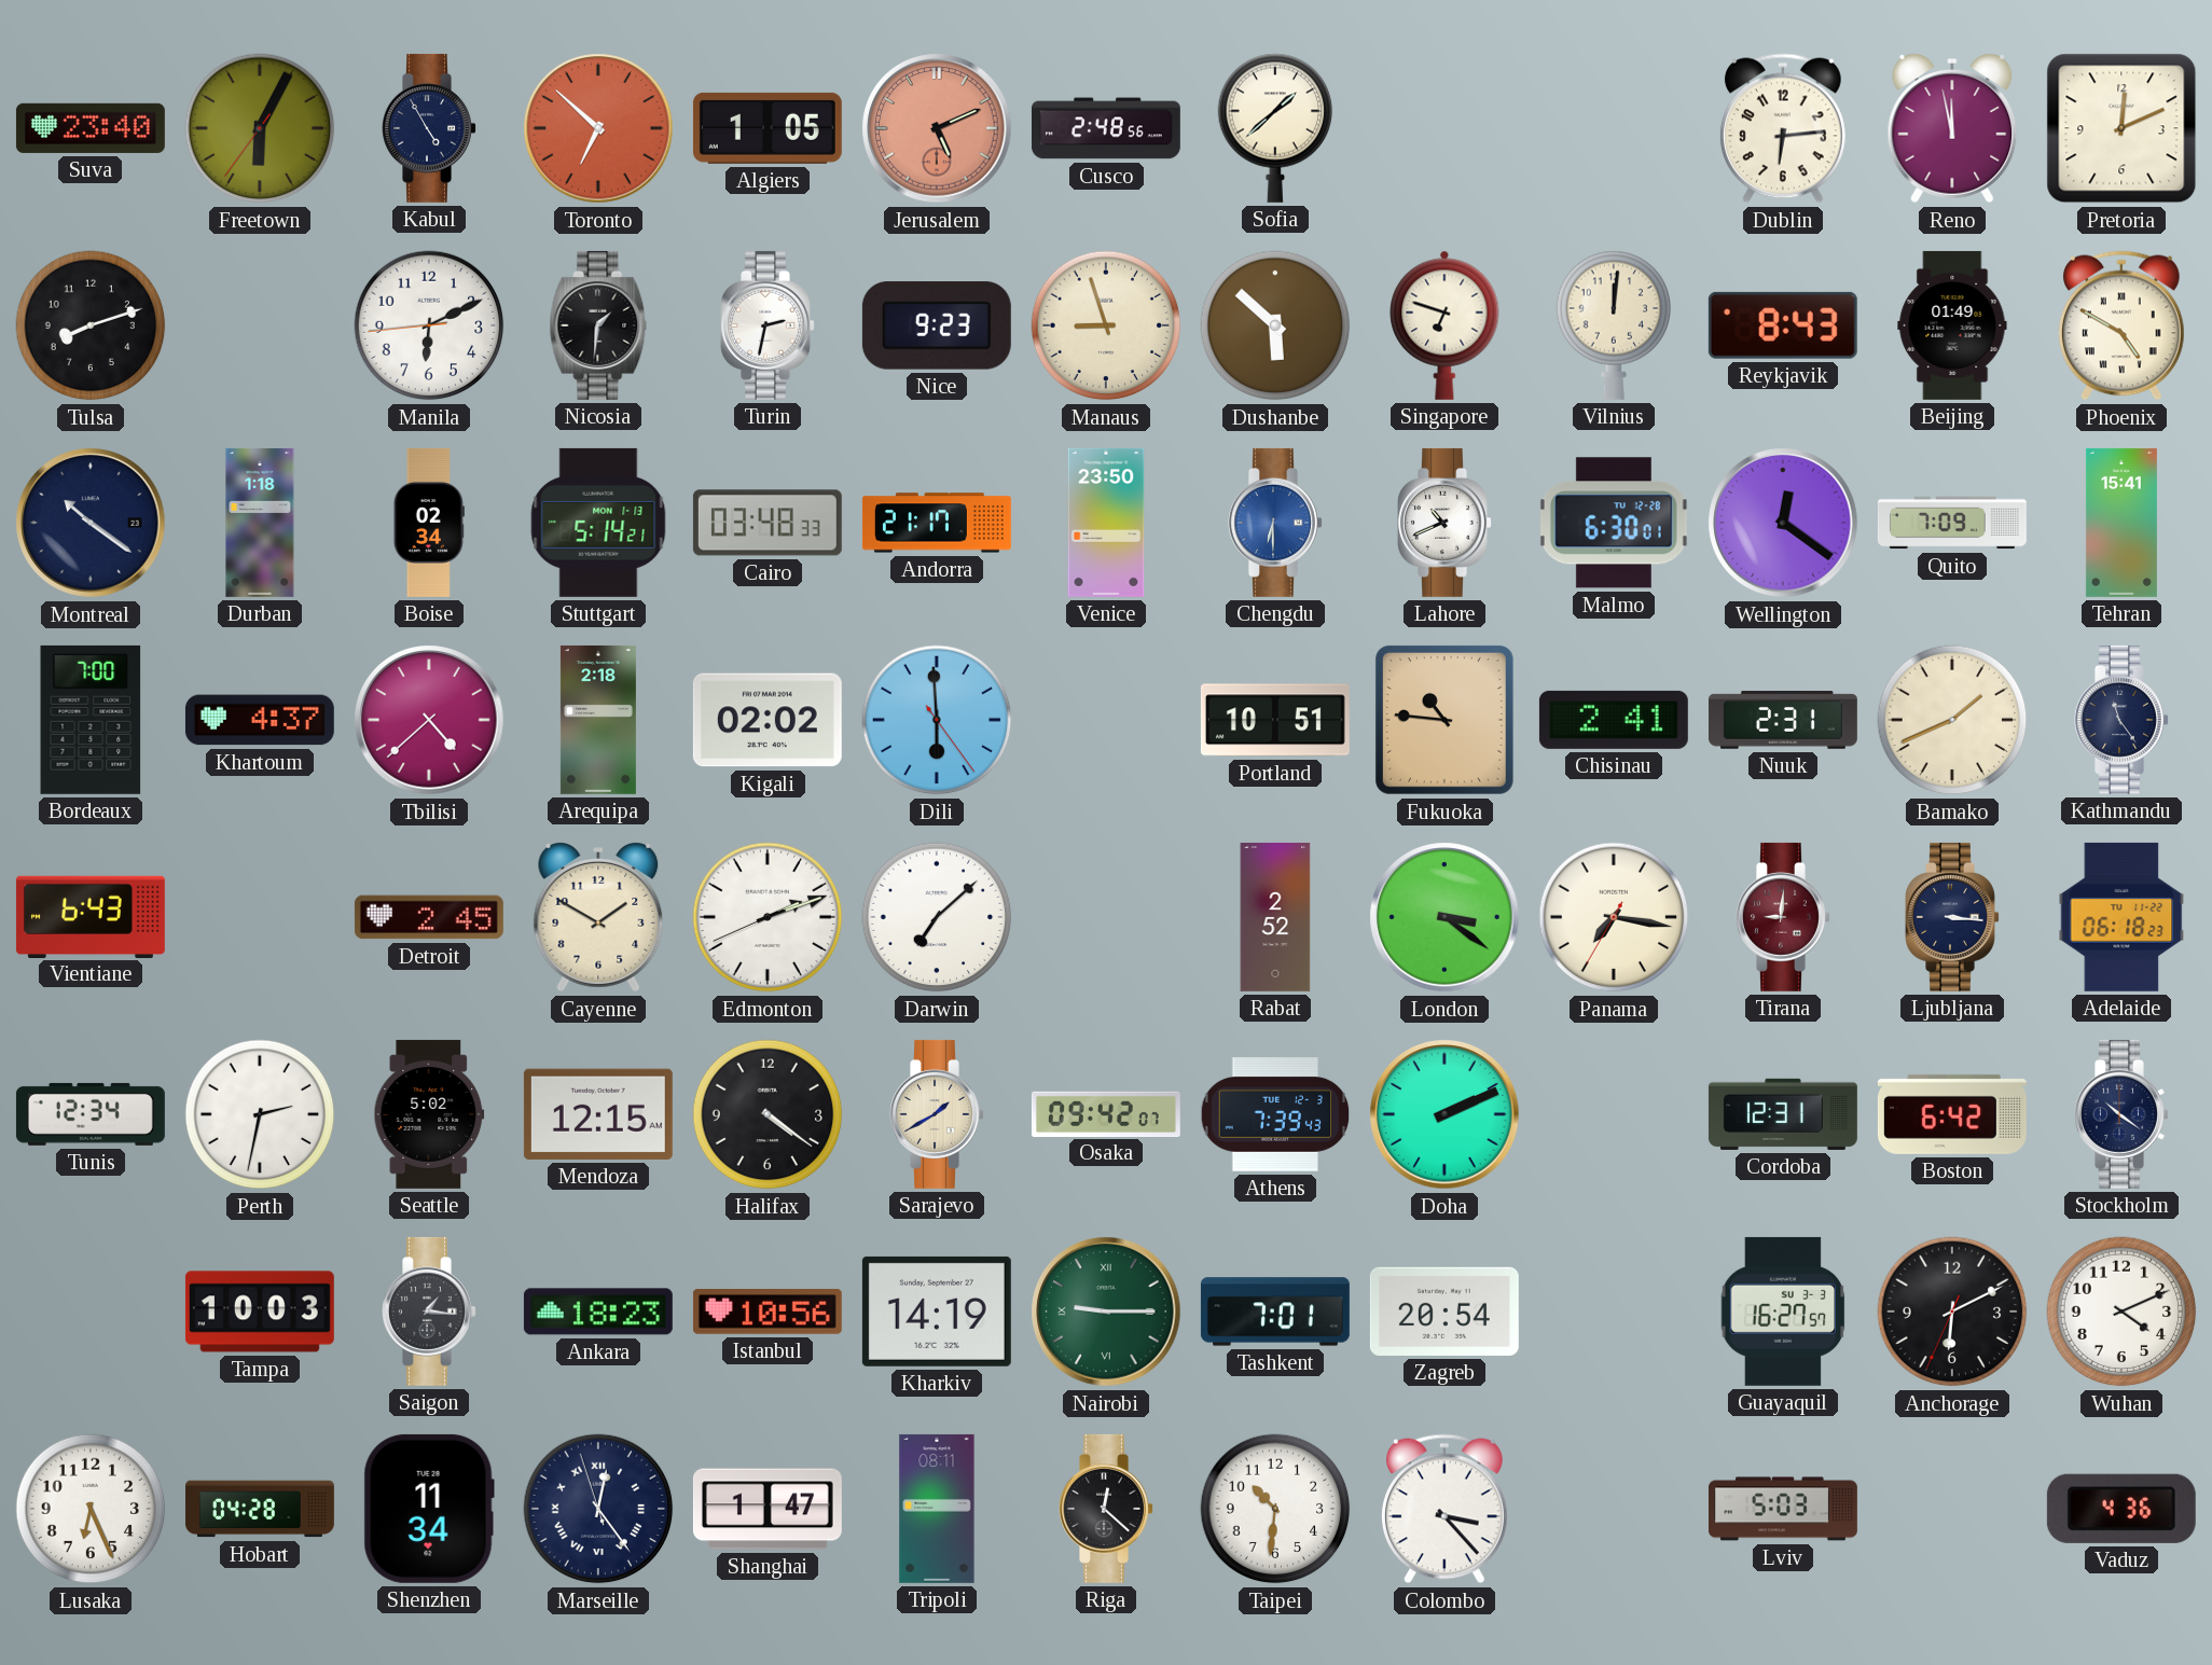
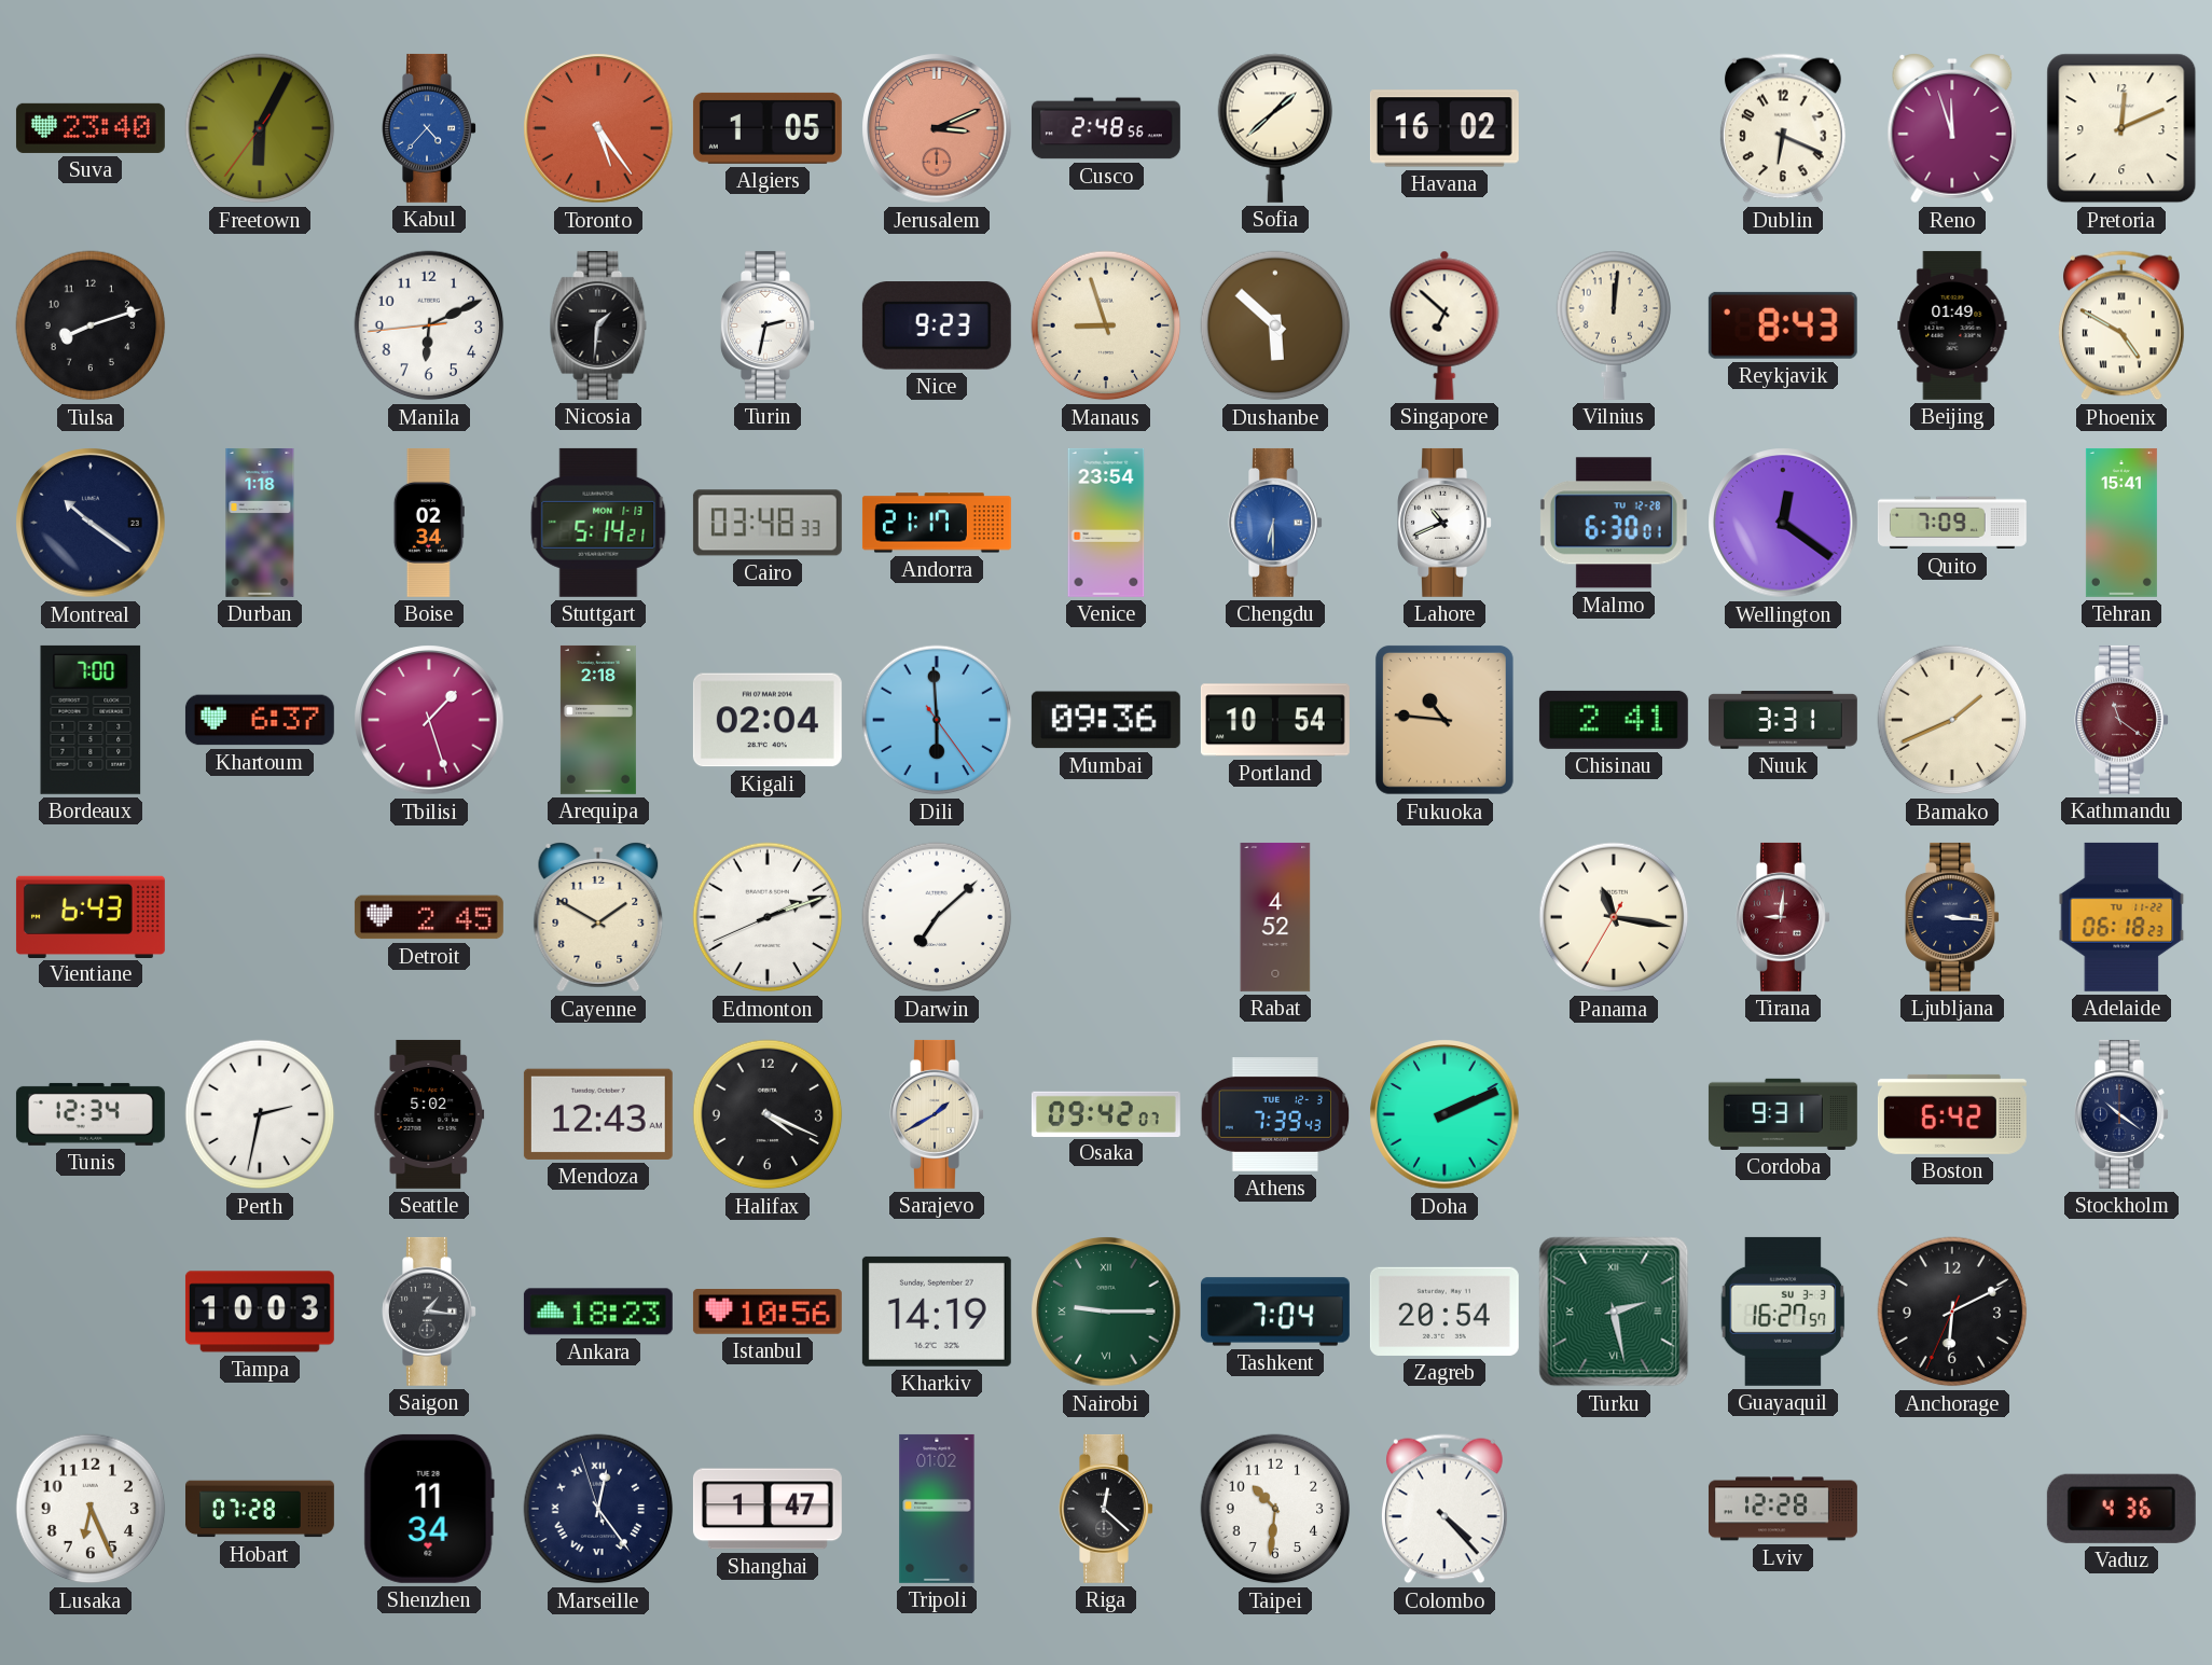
Kabul: 4:55 -> 4:37
Kabul dial: navy -> blue
Toronto: 6:52 -> 5:24
Jerusalem: 5:11 -> 3:11
Havana: none -> 16:02
Dublin: 6:14 -> 6:19
Reno: 11:58 -> 11:57
Singapore: 6:48 -> 6:52
Venice: 23:50 -> 23:54
Khartoum: 4:37 -> 6:37
Tbilisi: 4:38 -> 1:27
Kigali: 02:02 -> 02:04
Mumbai: none -> 09:36
Portland: 10:51 -> 10:54
Nuuk: 2:31 -> 3:31
Kathmandu: 11:24 -> 11:21
Kathmandu dial: navy -> burgundy
Rabat: 2:52 -> 4:52
London: 3:21 -> none
Panama: 7:16 -> 11:16
Mendoza: 12:15 -> 12:43
Halifax: 4:21 -> 4:19
Cordoba: 12:31 -> 9:31
Tashkent: 7:01 -> 7:04
Turku: none -> 2:28
Wuhan: 4:11 -> none
Hobart: 04:28 -> 07:28
Tripoli: 08:11 -> 01:02
Colombo: 3:23 -> 4:23
Lviv: 5:03 -> 12:28
